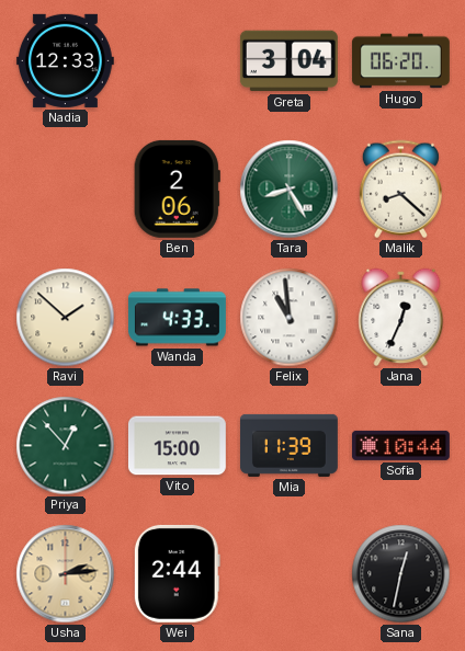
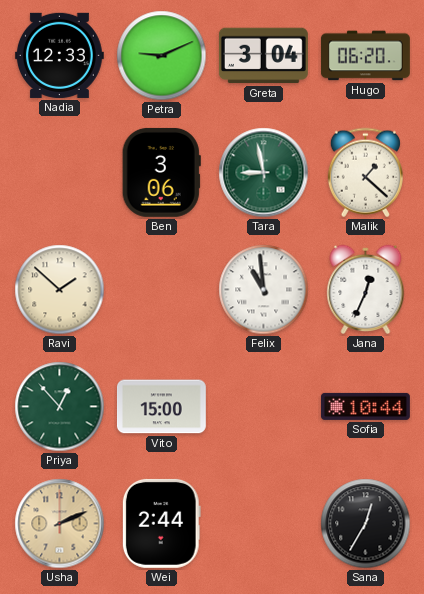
Petra: none -> 9:11
Ben: 2:06 -> 3:06
Tara: 8:25 -> 8:58
Malik: 8:22 -> 1:22
Wanda: 4:33 -> none
Mia: 11:39 -> none
Usha: 2:14 -> 2:11
Sana: 12:32 -> 12:35
